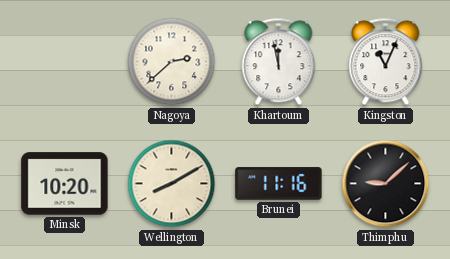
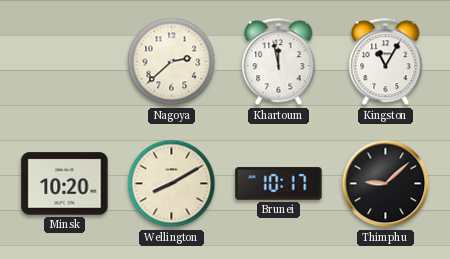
Kingston: 11:04 -> 11:05
Brunei: 11:16 -> 10:17
